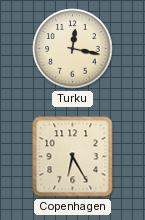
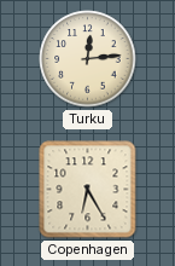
Turku: 12:17 -> 12:14
